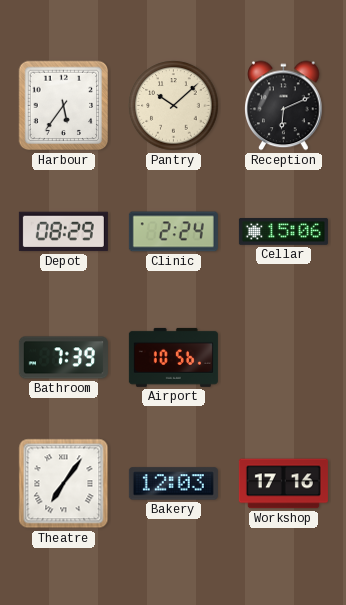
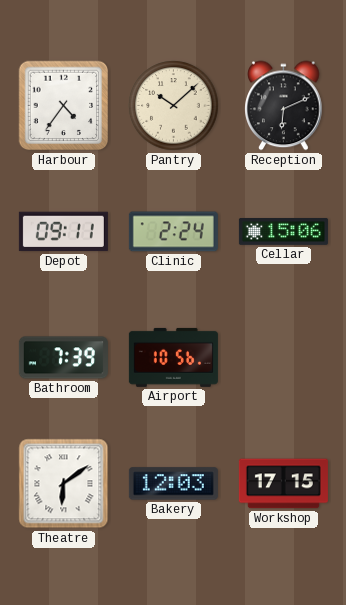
Harbour: 5:36 -> 4:36
Depot: 08:29 -> 09:11
Theatre: 7:06 -> 6:09
Workshop: 17:16 -> 17:15
